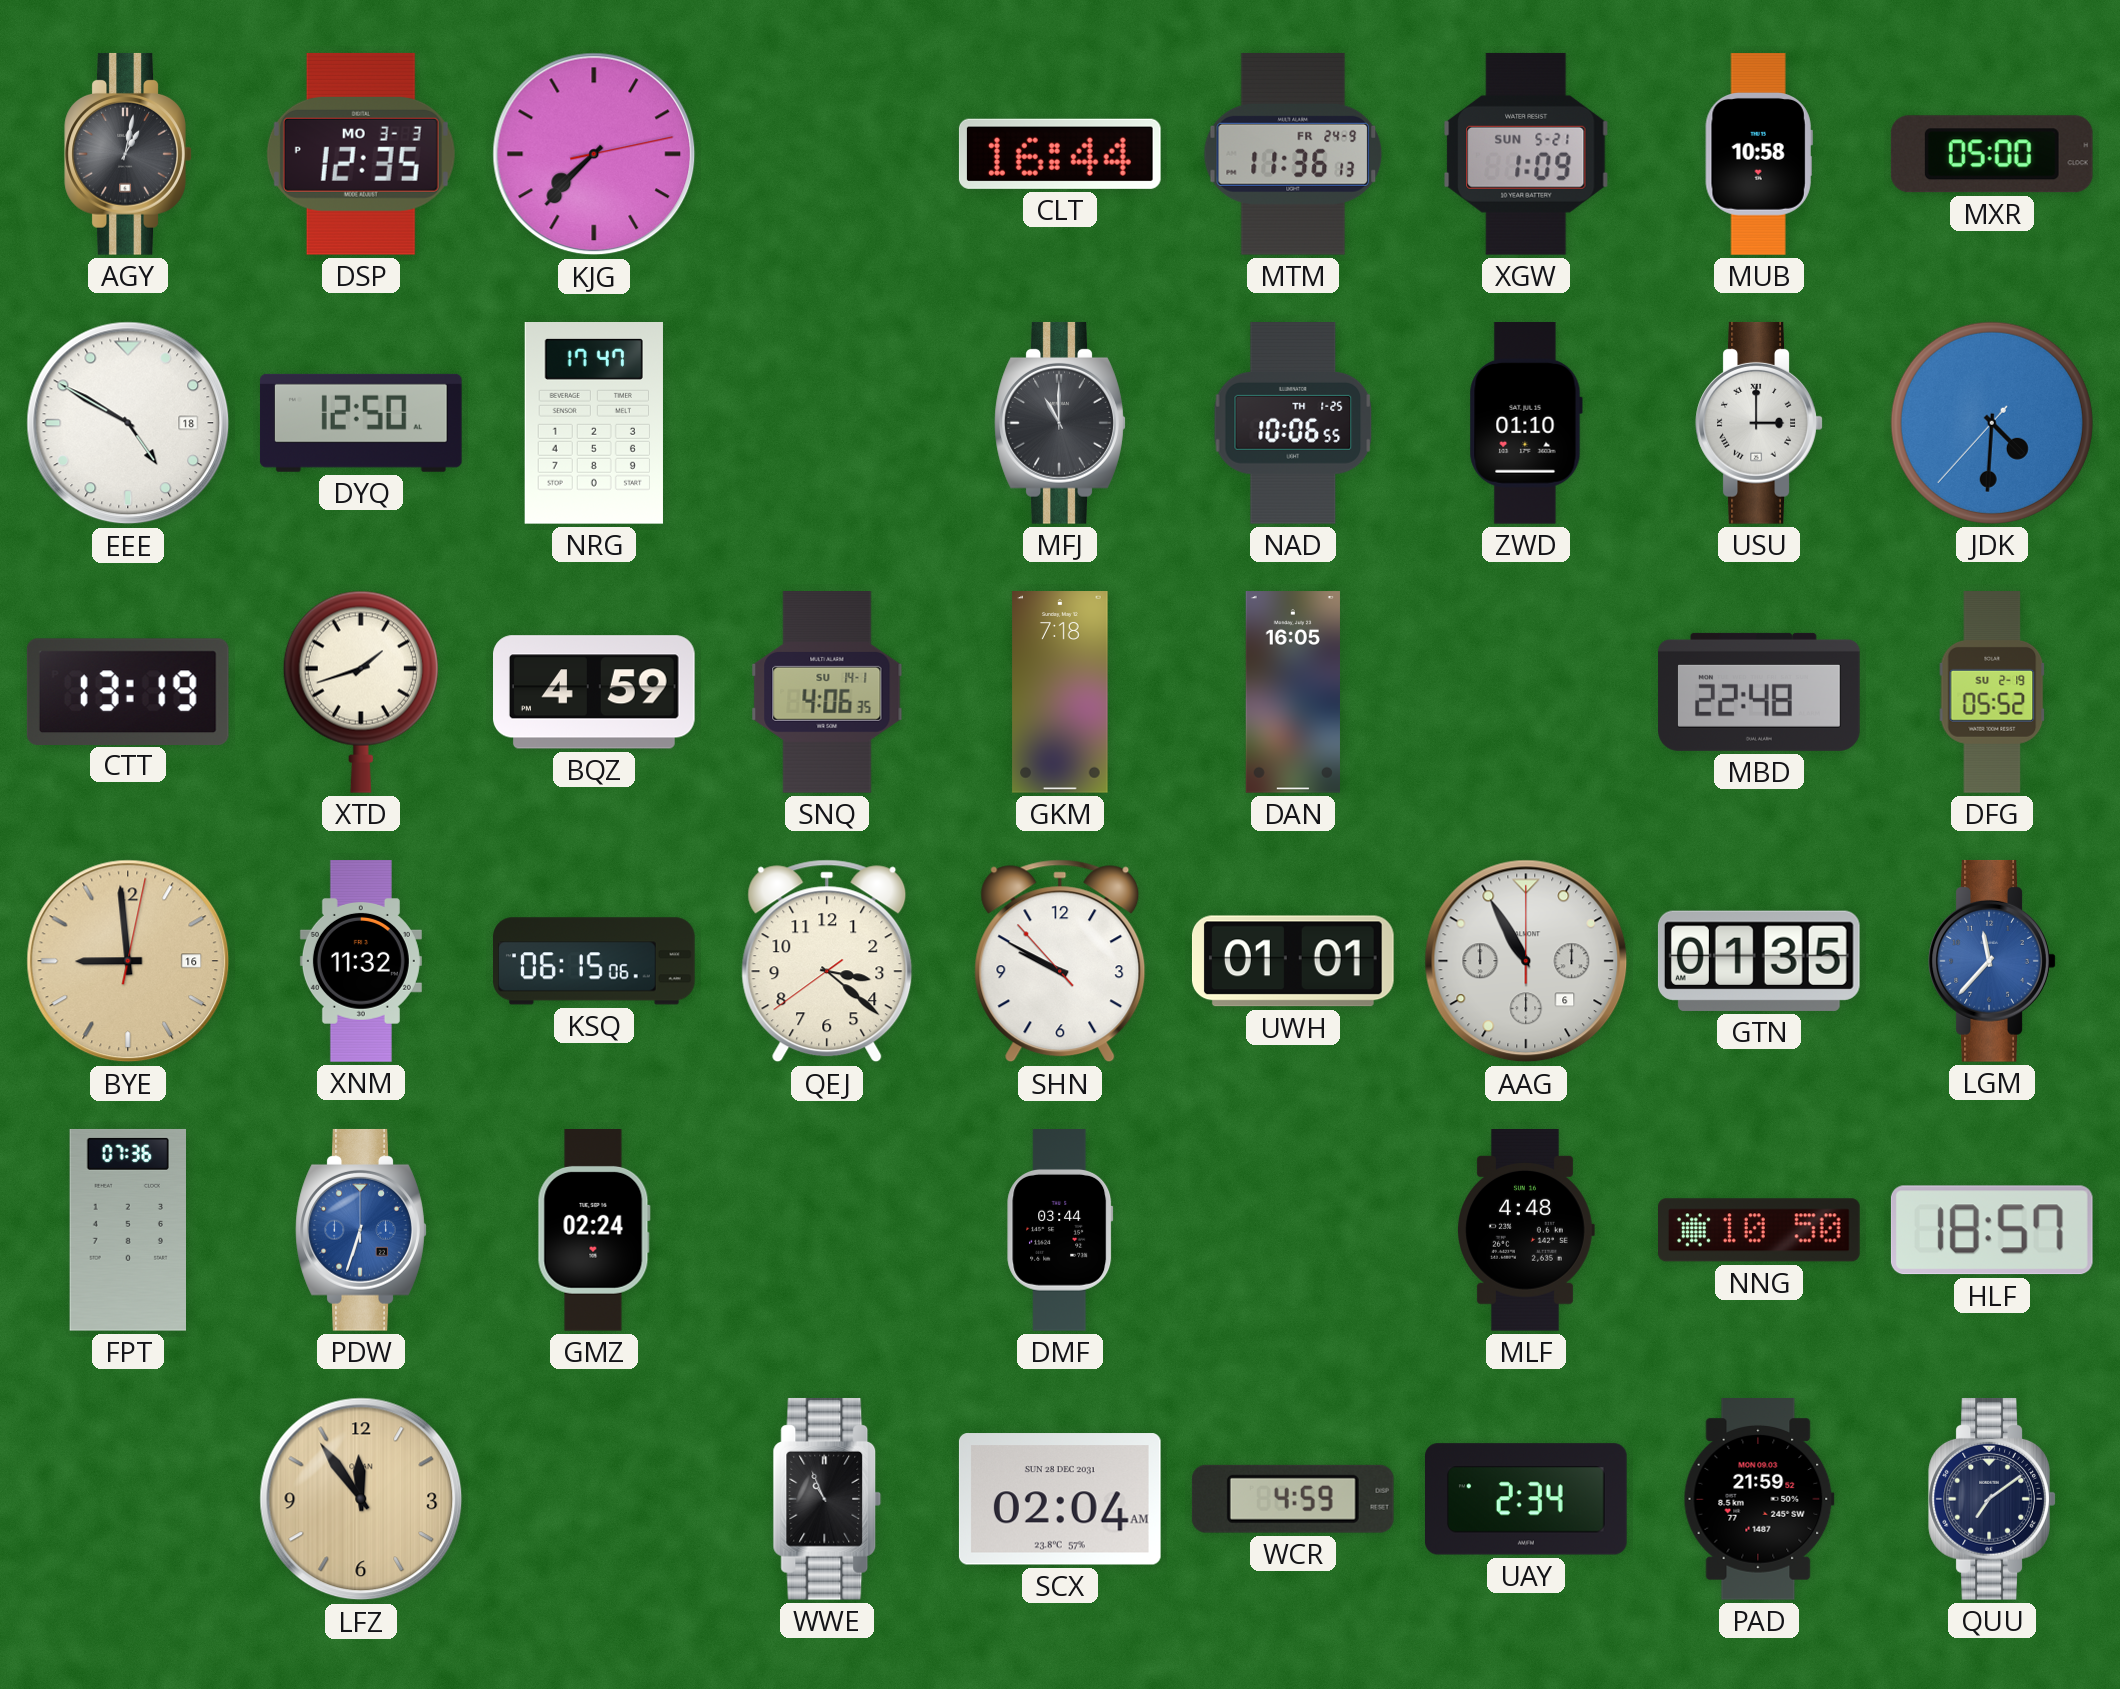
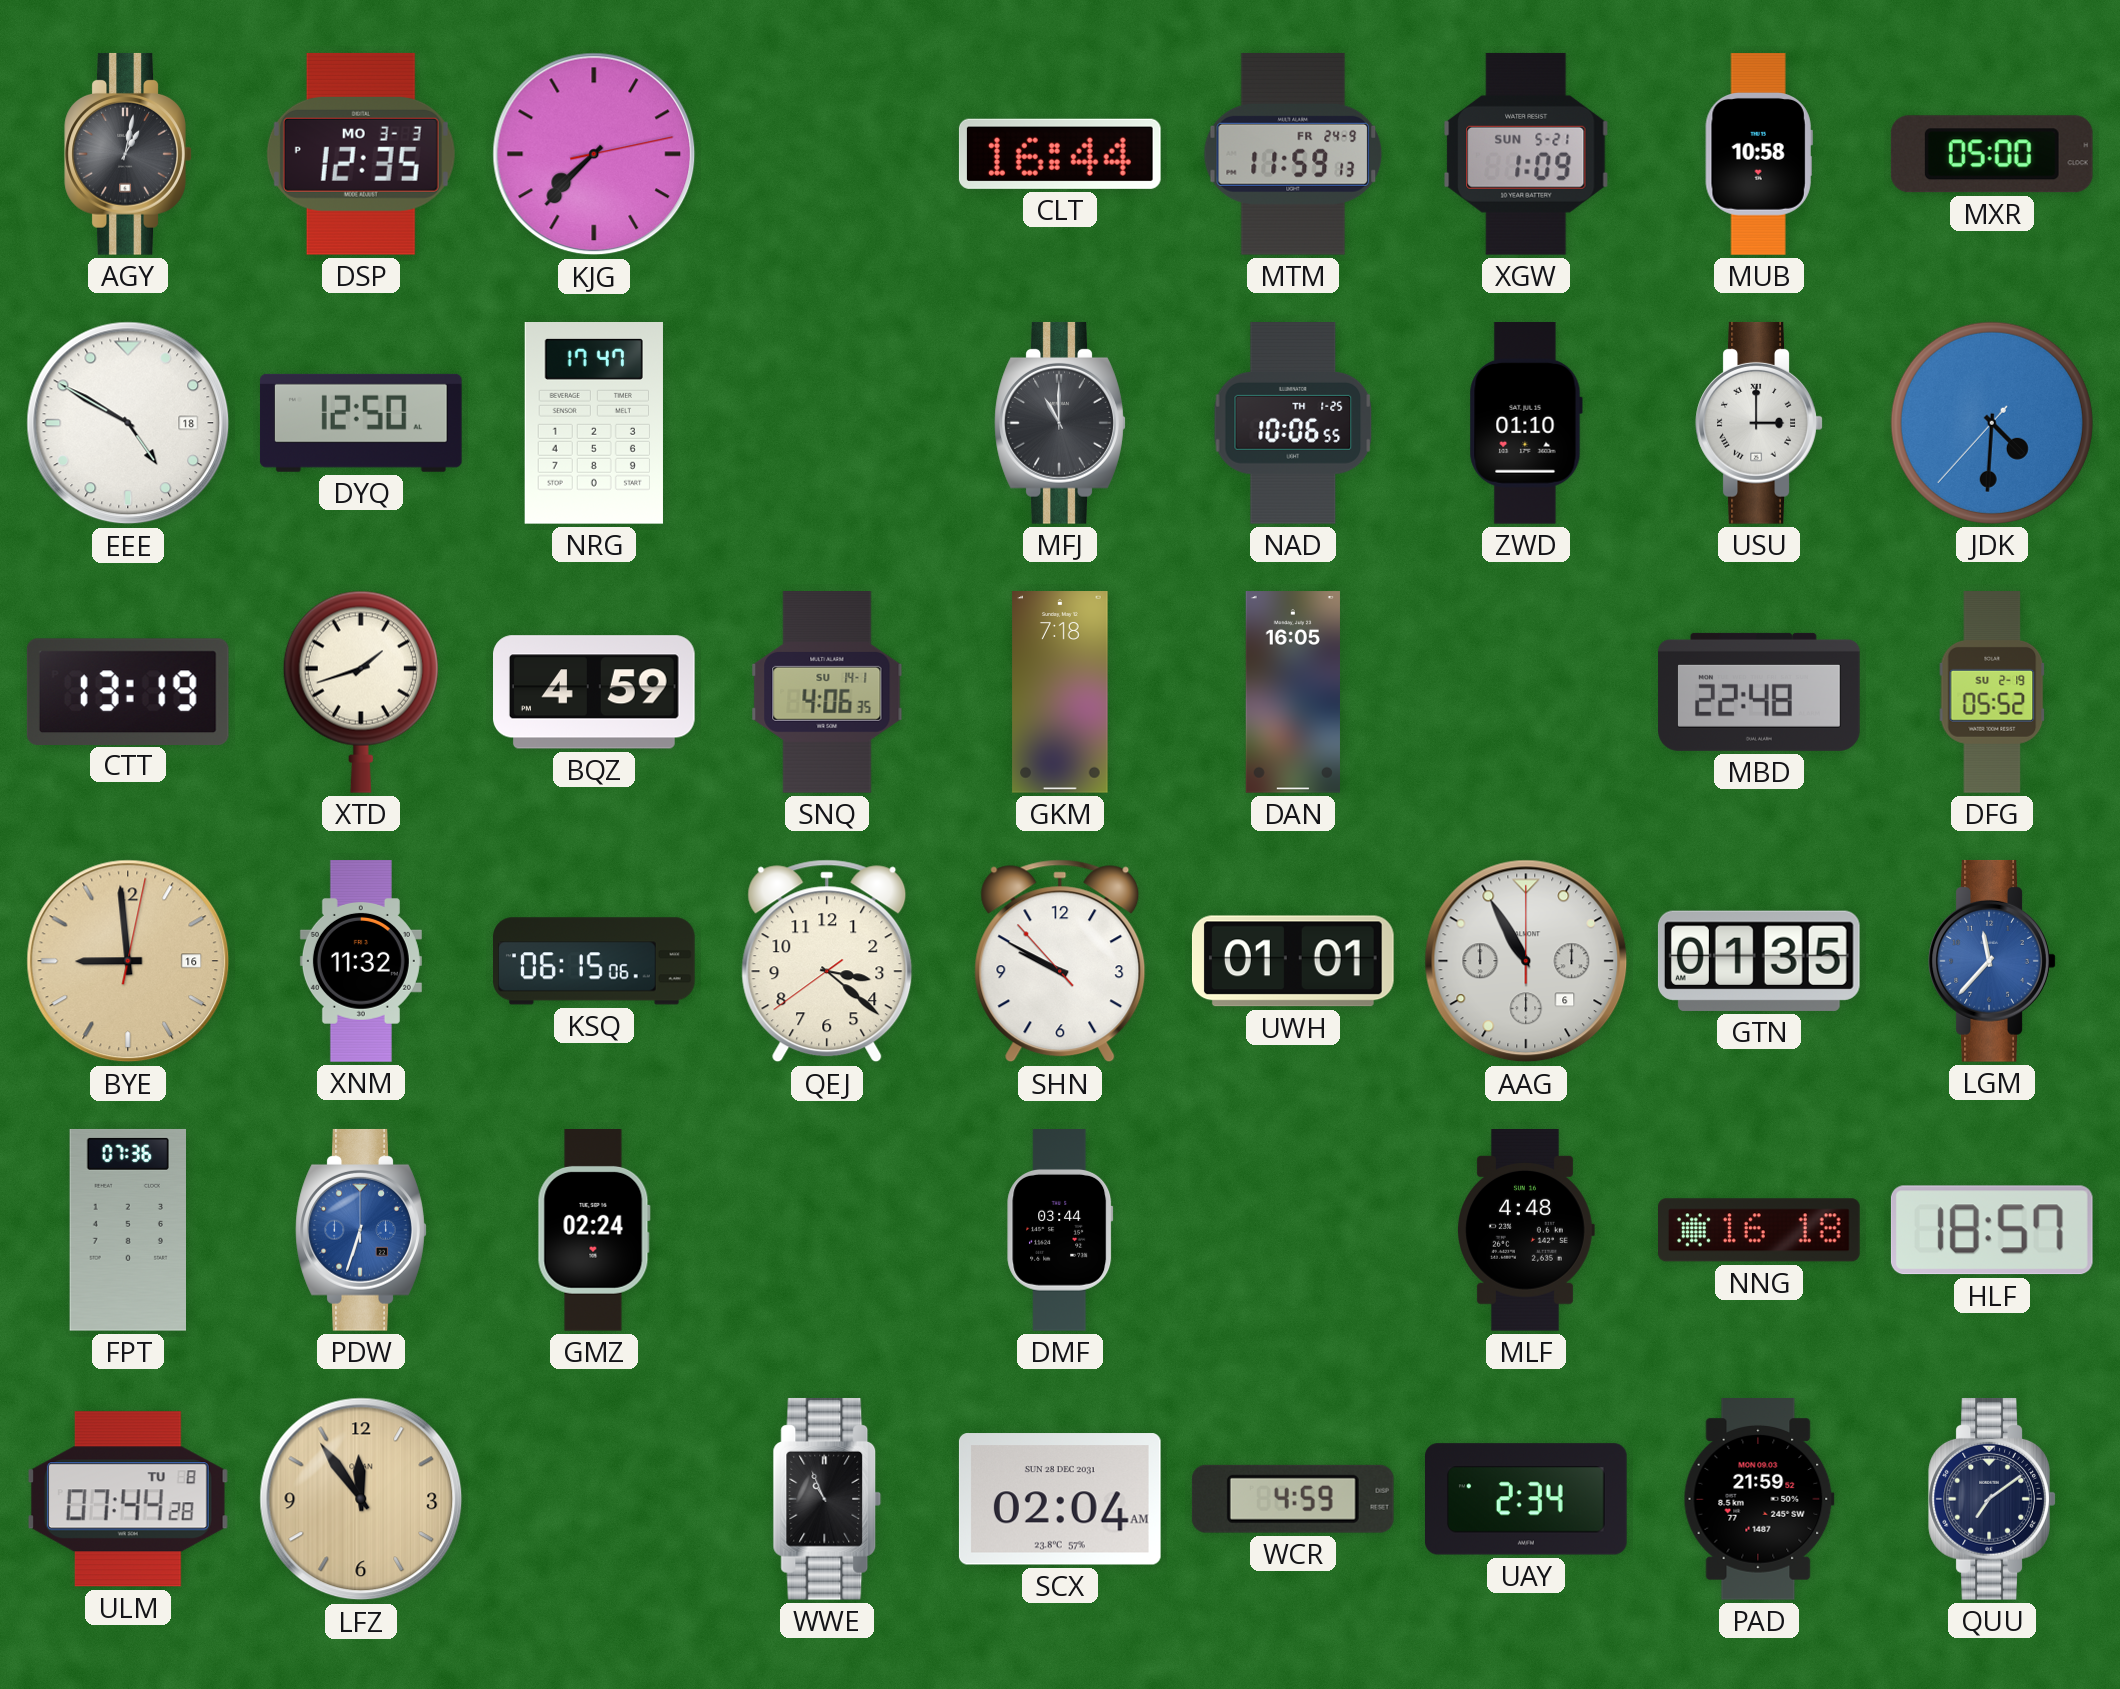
MTM: 11:36 -> 11:59
NNG: 10:50 -> 16:18
ULM: none -> 07:44
